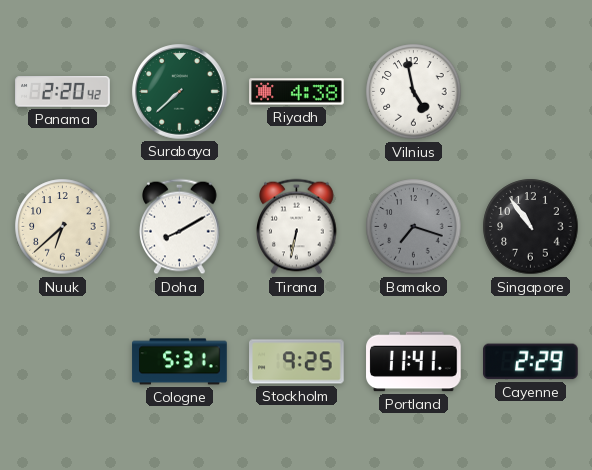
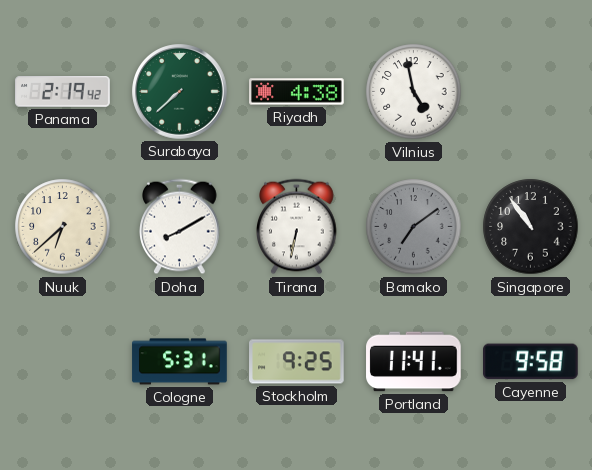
Panama: 2:20 -> 2:19
Bamako: 7:18 -> 7:09
Cayenne: 2:29 -> 9:58
